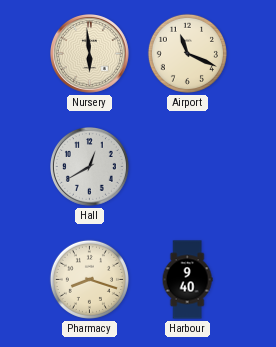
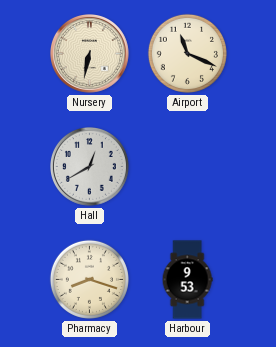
Nursery: 5:59 -> 6:32
Harbour: 9:40 -> 9:53
